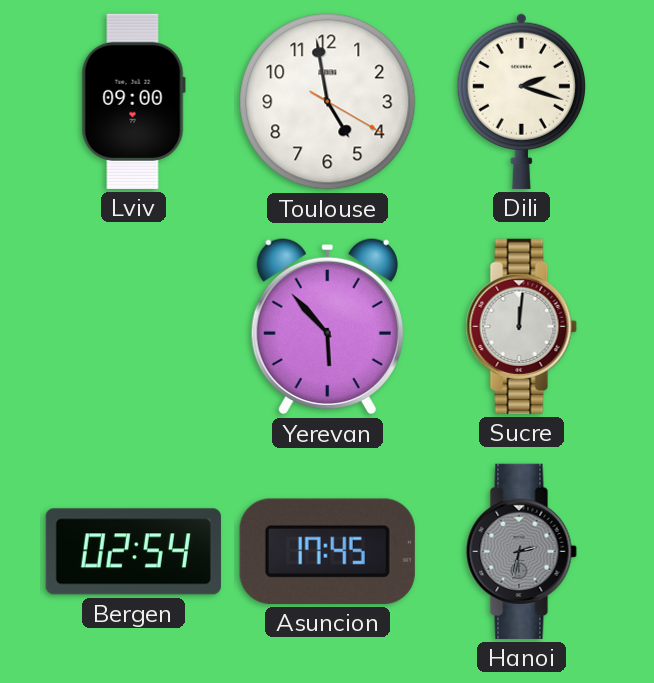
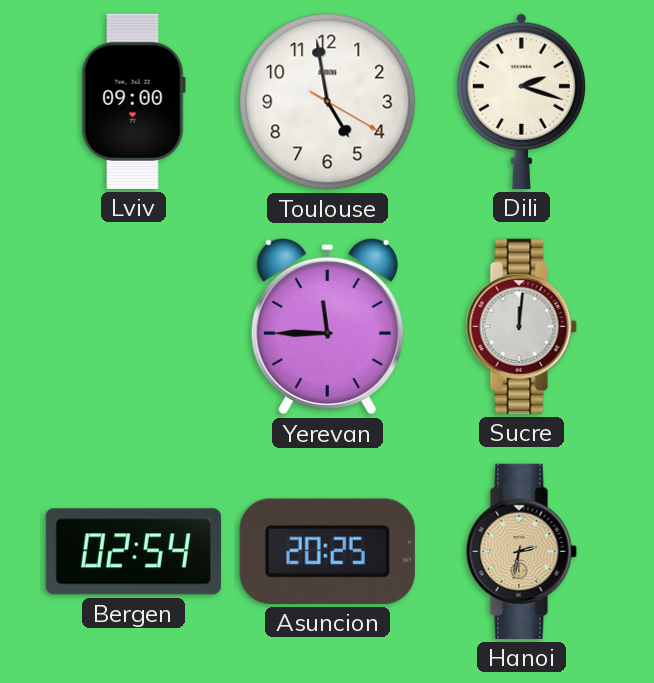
Yerevan: 5:53 -> 11:45
Asuncion: 17:45 -> 20:25
Hanoi dial: grey -> champagne
